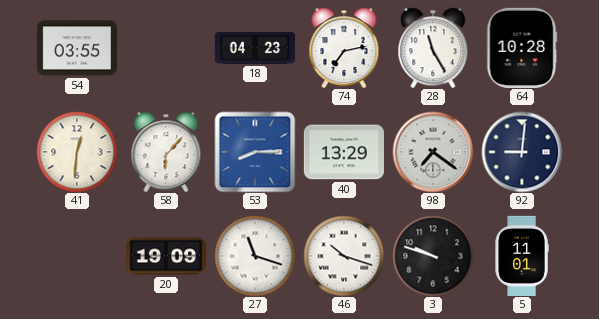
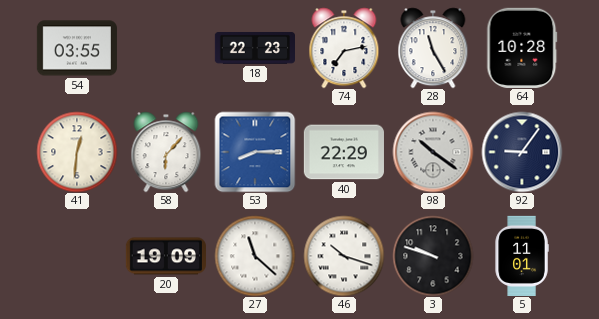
18: 04:23 -> 22:23
40: 13:29 -> 22:29
98: 7:21 -> 10:21
92: 9:01 -> 9:06
27: 11:18 -> 11:22
